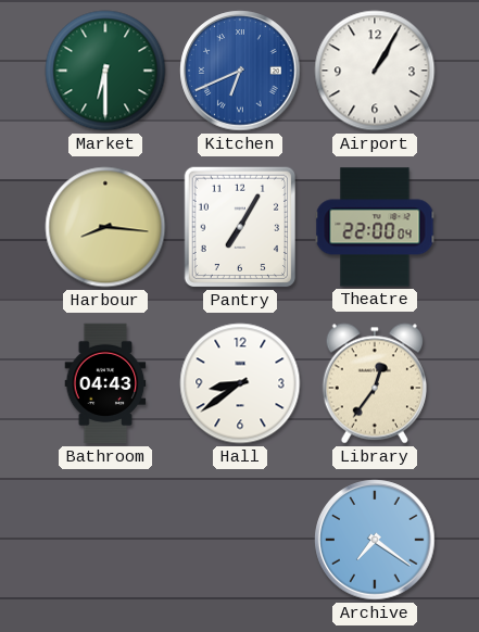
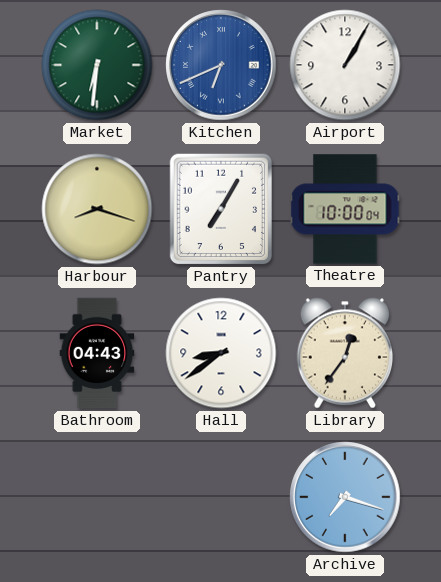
Market: 6:30 -> 6:31
Harbour: 8:16 -> 8:18
Theatre: 22:00 -> 10:00
Archive: 7:21 -> 7:18
